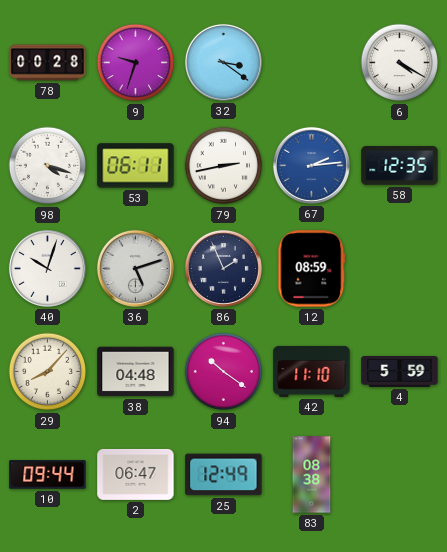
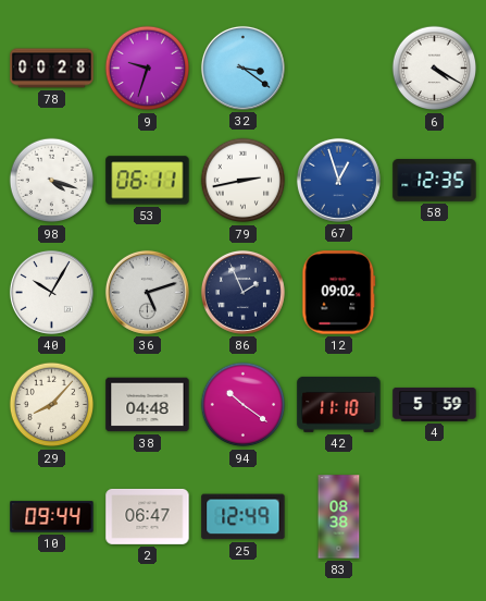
67: 2:14 -> 12:57
40: 10:03 -> 10:05
12: 08:59 -> 09:02
